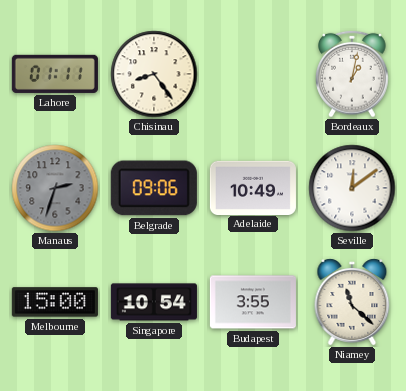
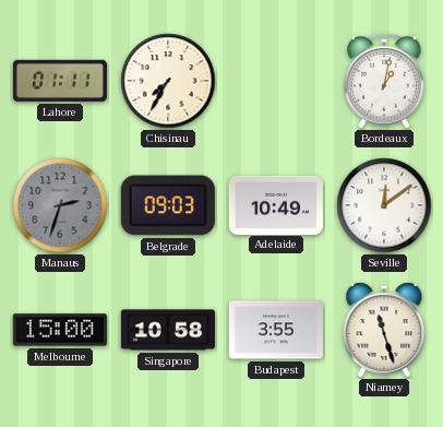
Chisinau: 8:24 -> 7:35
Belgrade: 09:06 -> 09:03
Singapore: 10:54 -> 10:58
Niamey: 11:22 -> 11:27
